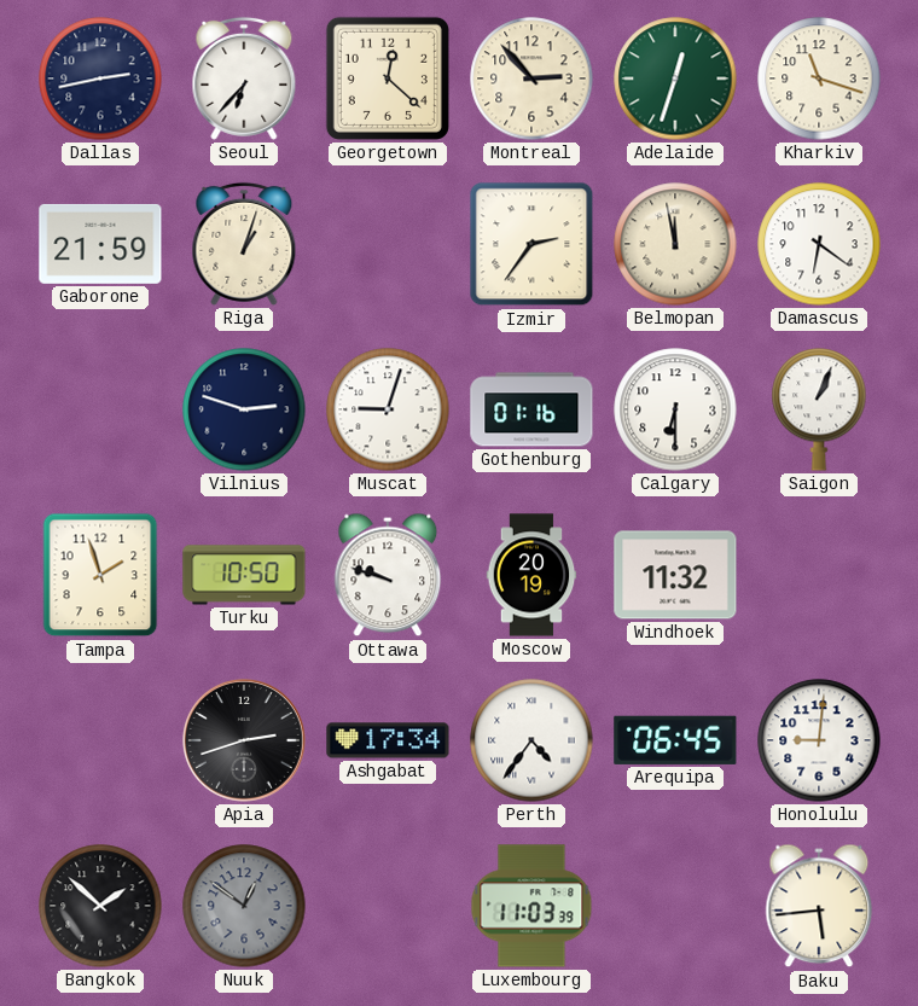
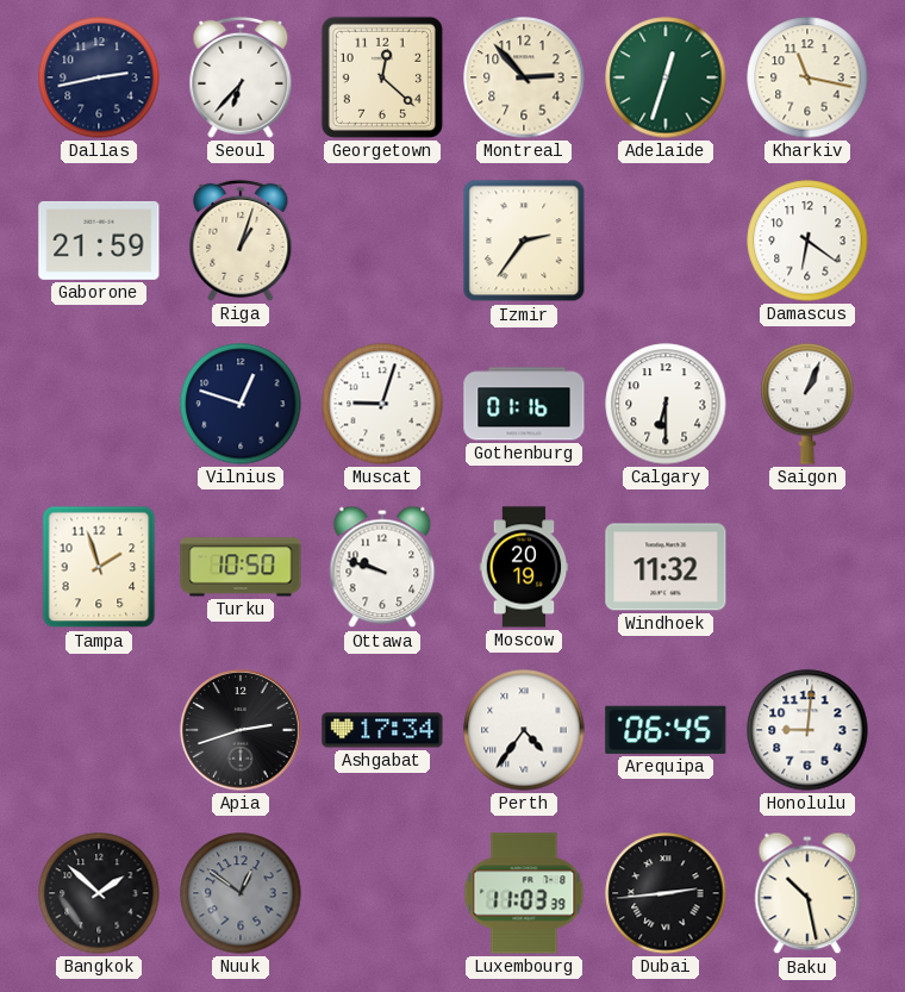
Kharkiv: 11:18 -> 11:17
Belmopan: 11:58 -> none
Vilnius: 2:48 -> 12:48
Dubai: none -> 2:44
Baku: 5:44 -> 10:28
